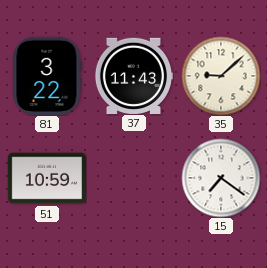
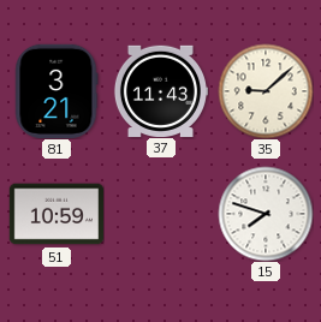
81: 3:22 -> 3:21
15: 7:21 -> 7:48
